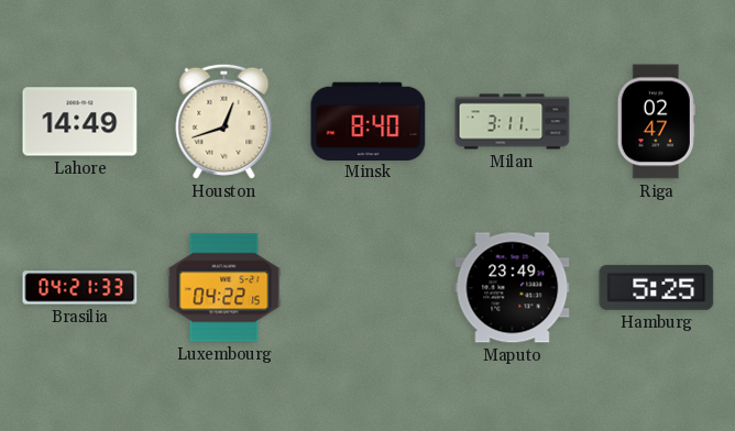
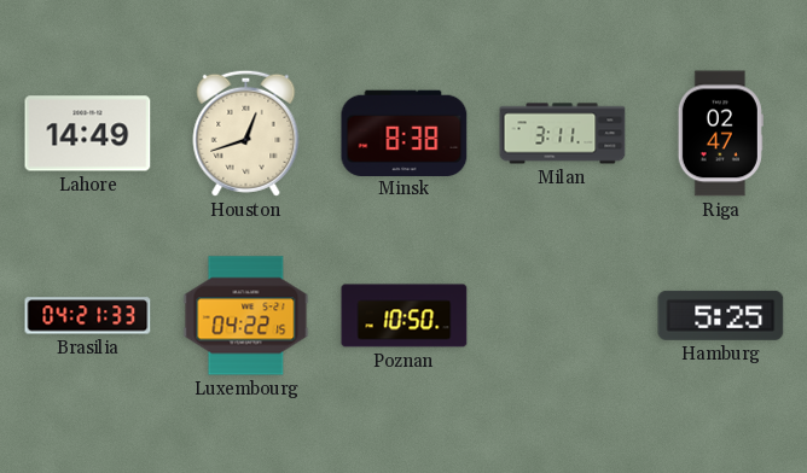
Minsk: 8:40 -> 8:38
Poznan: none -> 10:50
Maputo: 23:49 -> none
